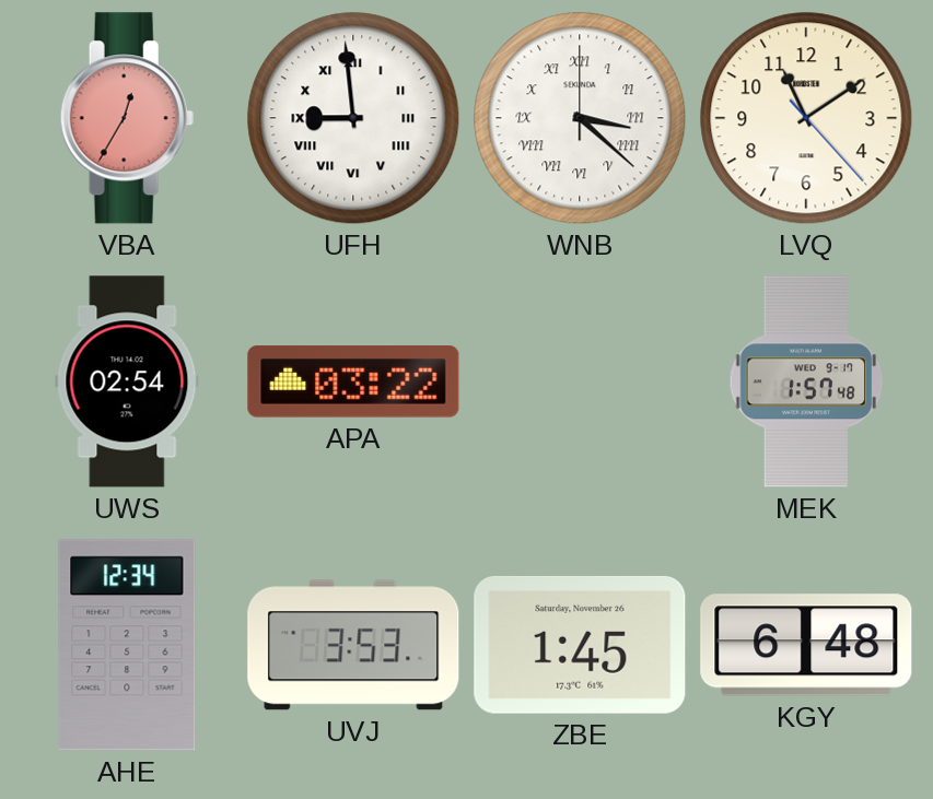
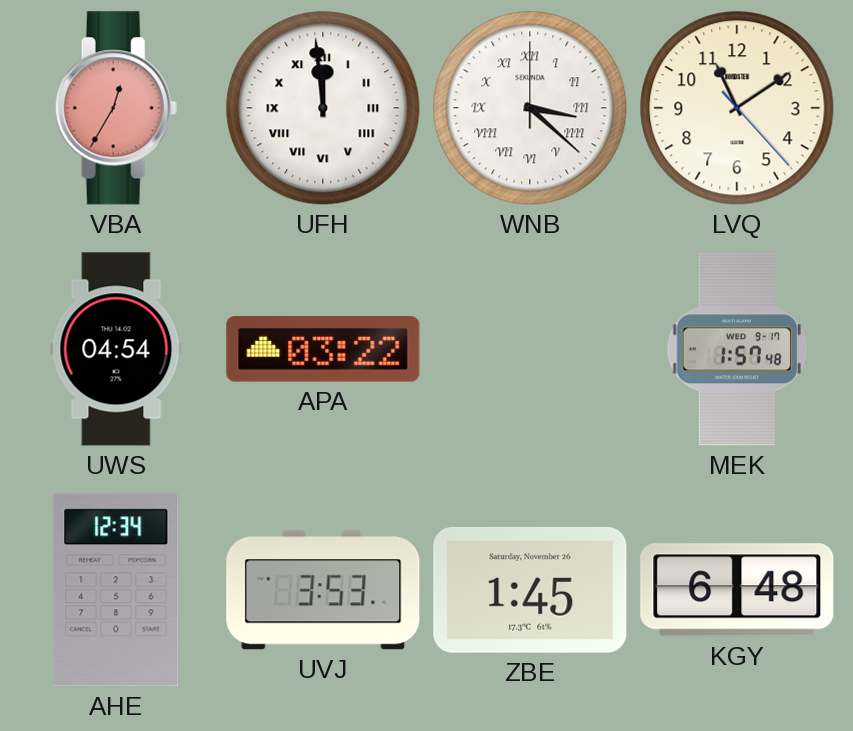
UFH: 8:59 -> 11:59
UWS: 02:54 -> 04:54
